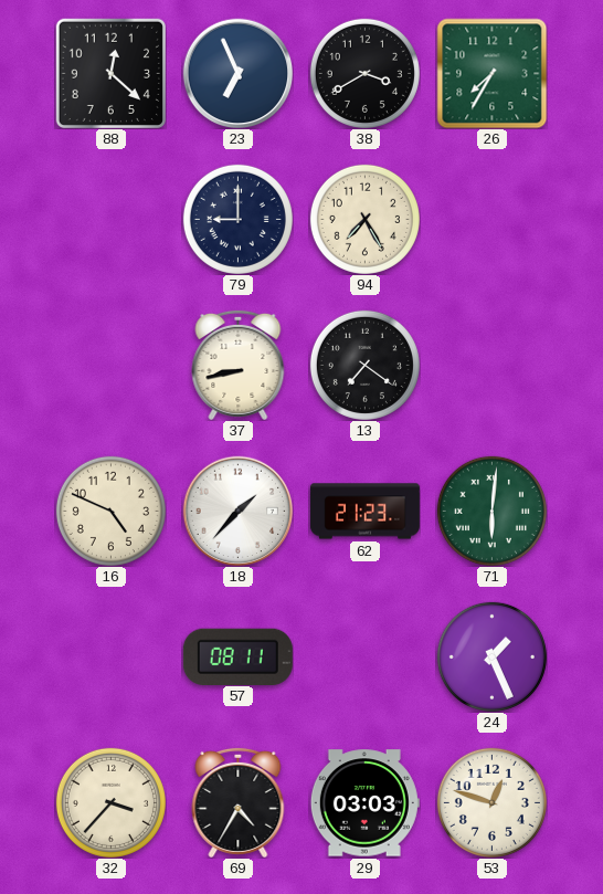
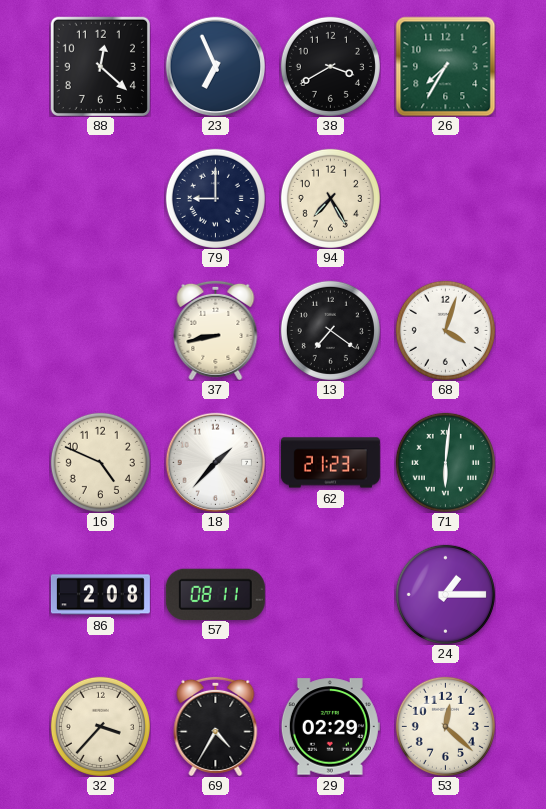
68: none -> 4:03
86: none -> 2:08
24: 1:26 -> 1:15
29: 03:03 -> 02:29
53: 12:48 -> 12:22
